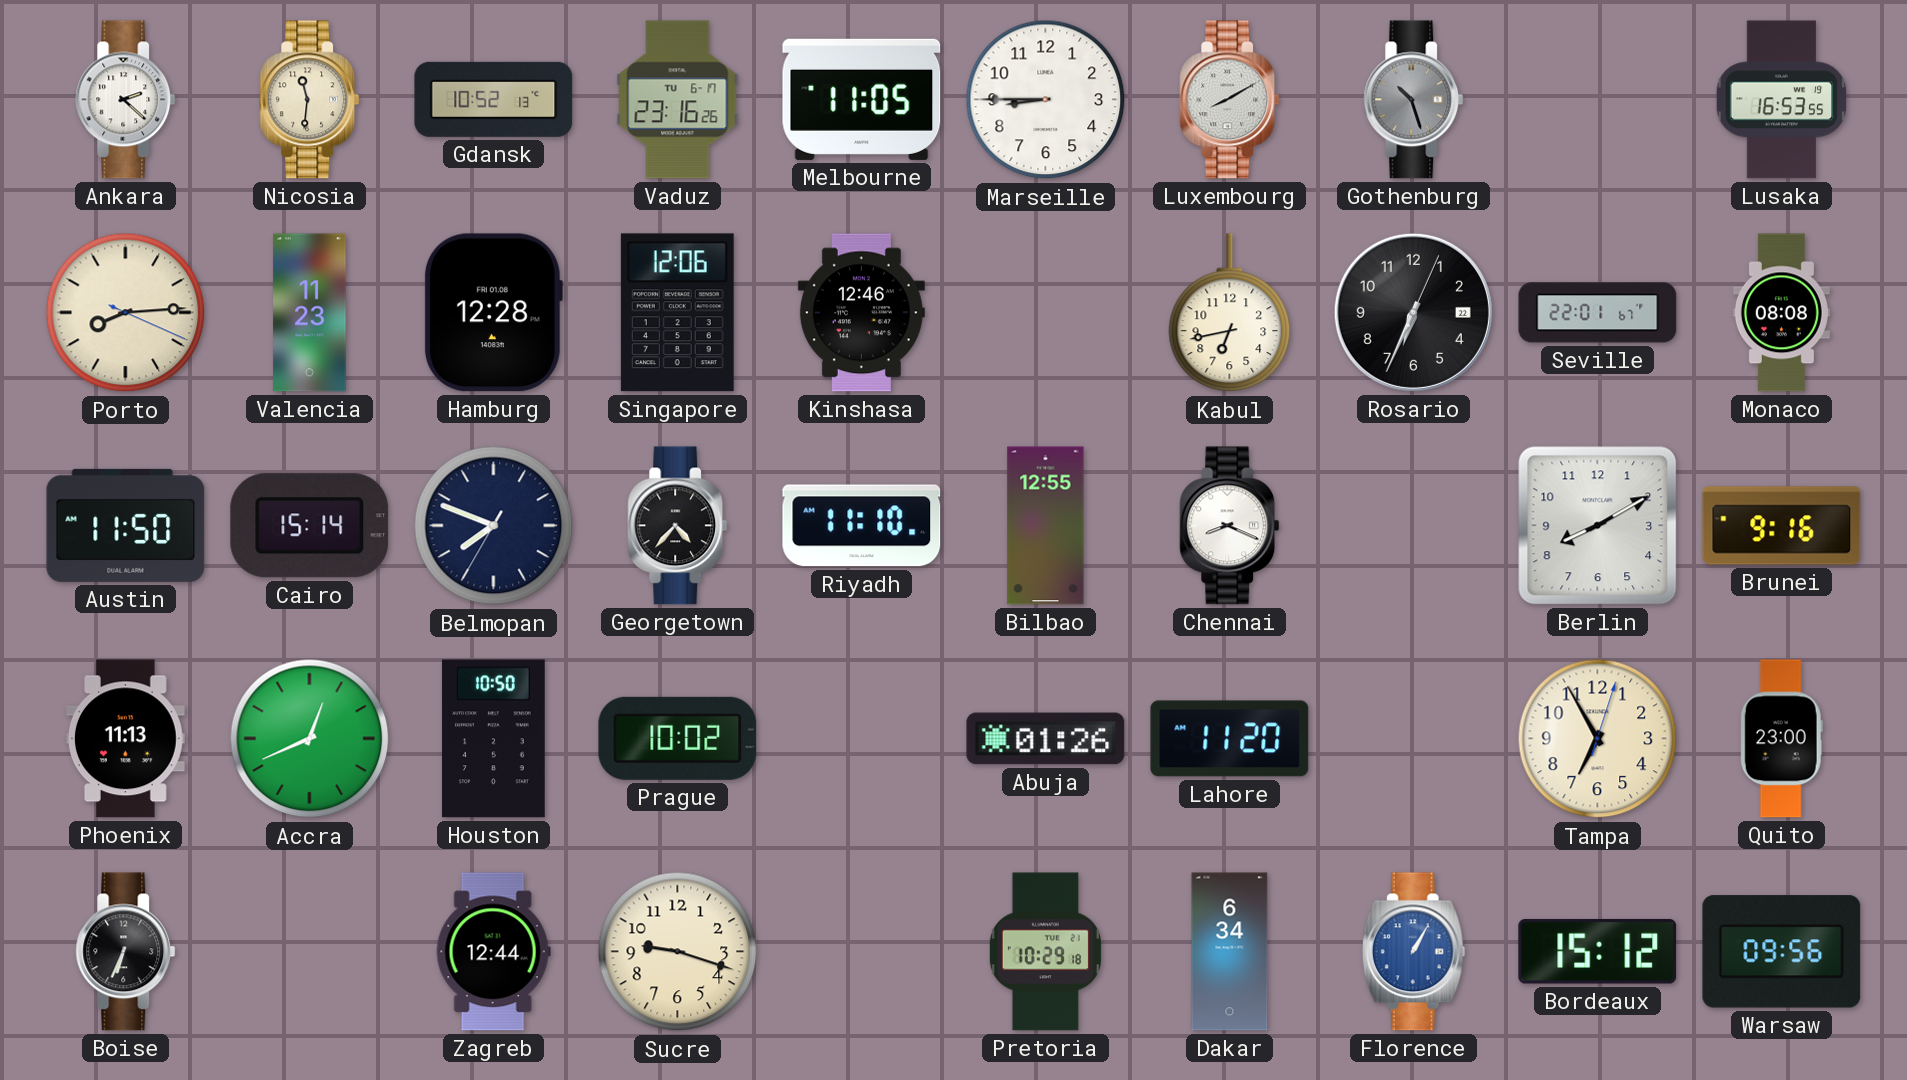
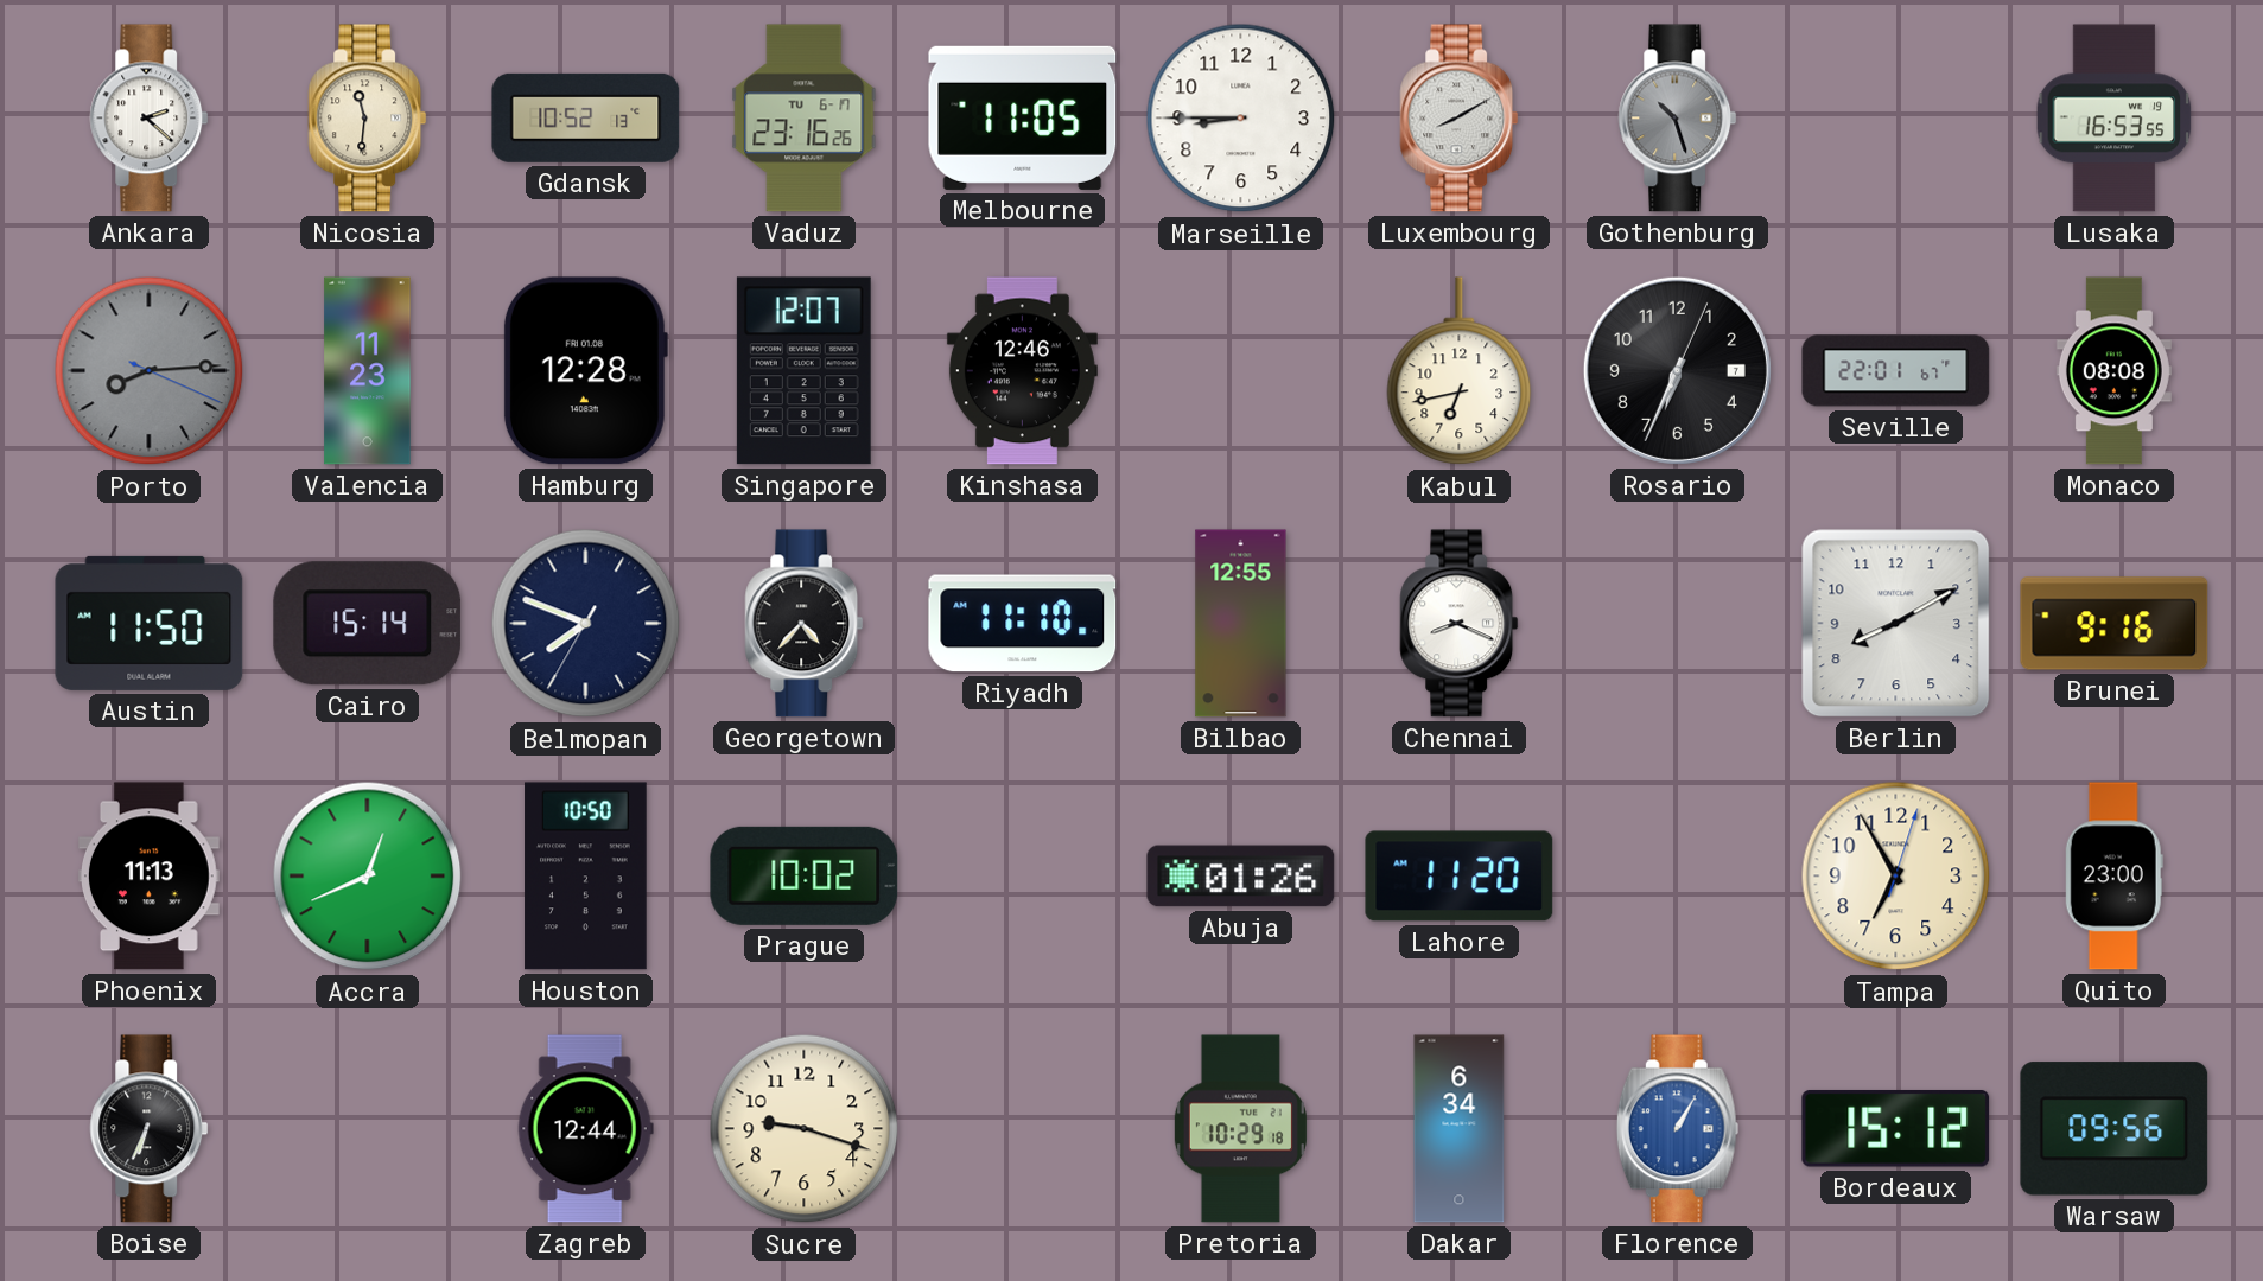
Porto dial: cream -> grey
Singapore: 12:06 -> 12:07
Rosario date: 22 -> 7
